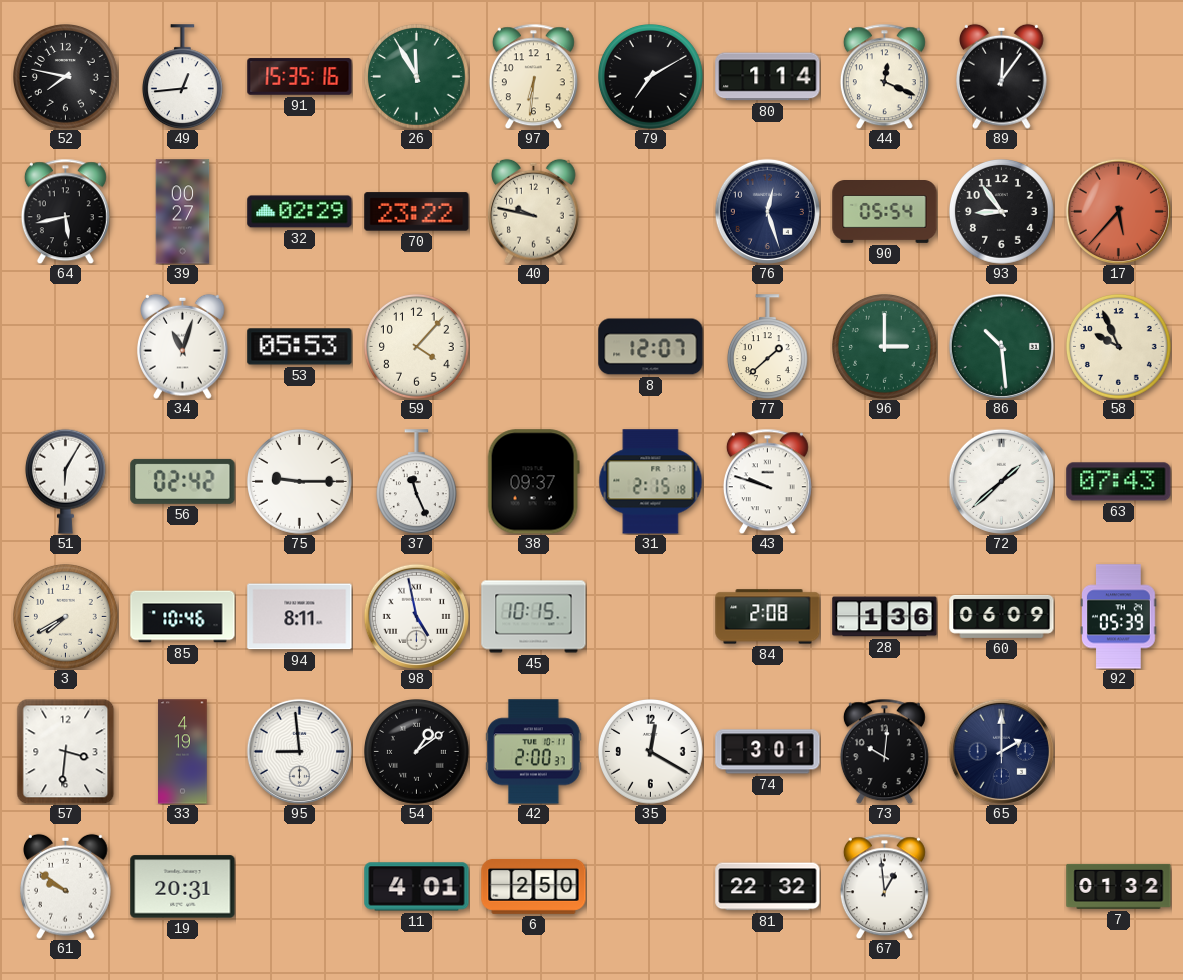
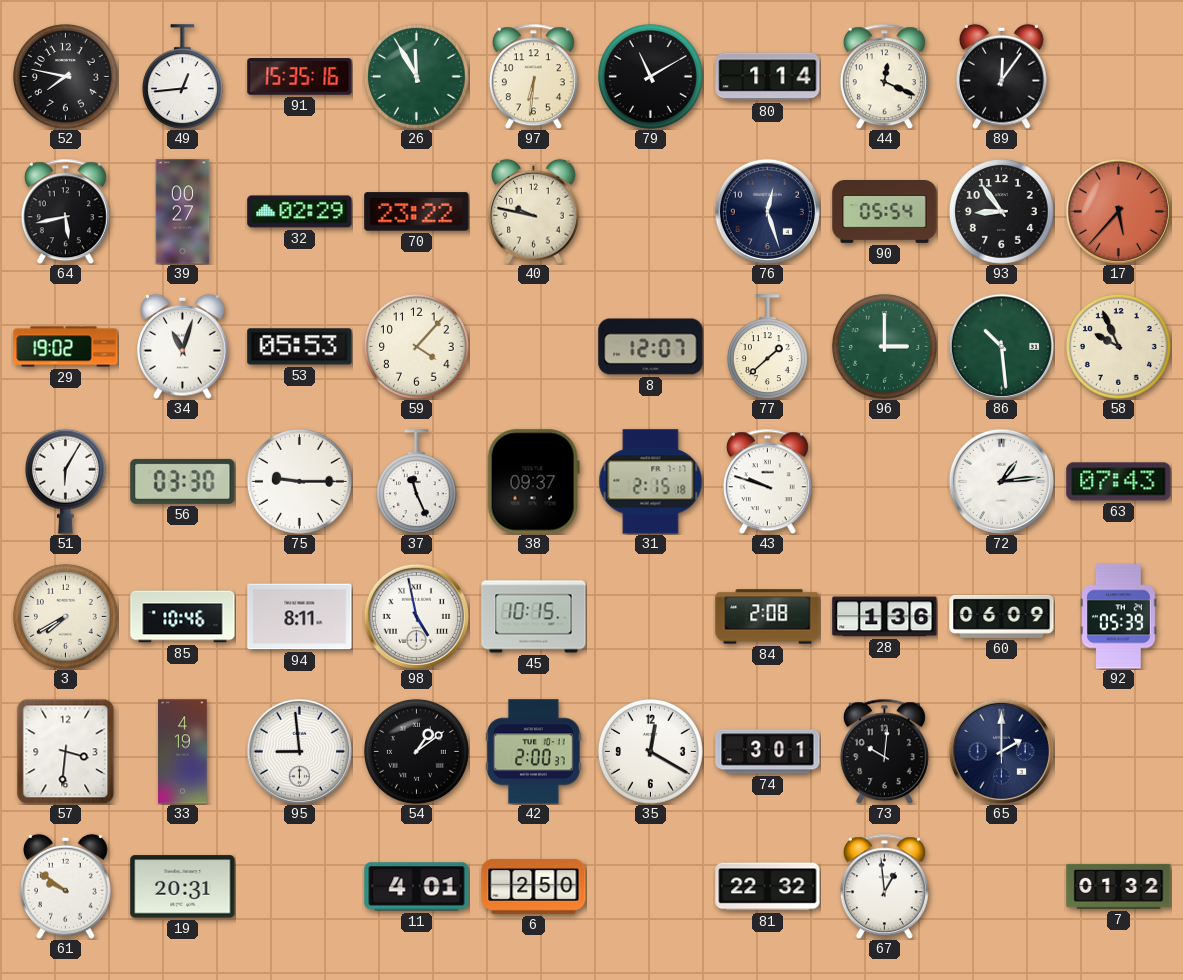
79: 7:10 -> 11:10
29: none -> 19:02
56: 02:42 -> 03:30
72: 1:38 -> 1:14
